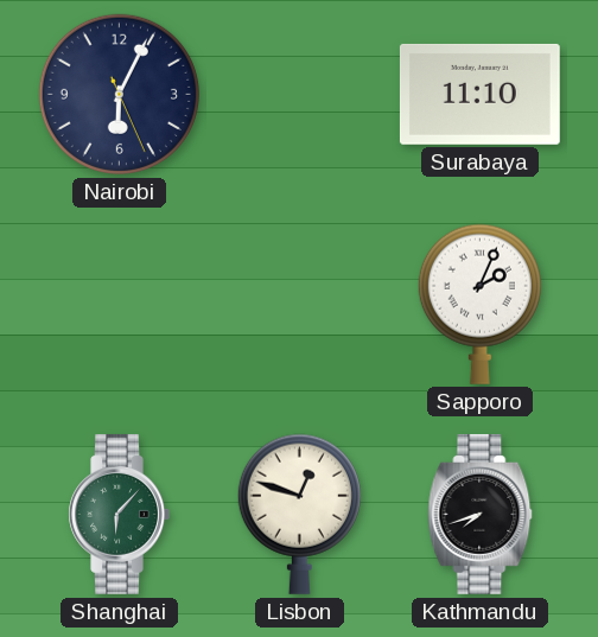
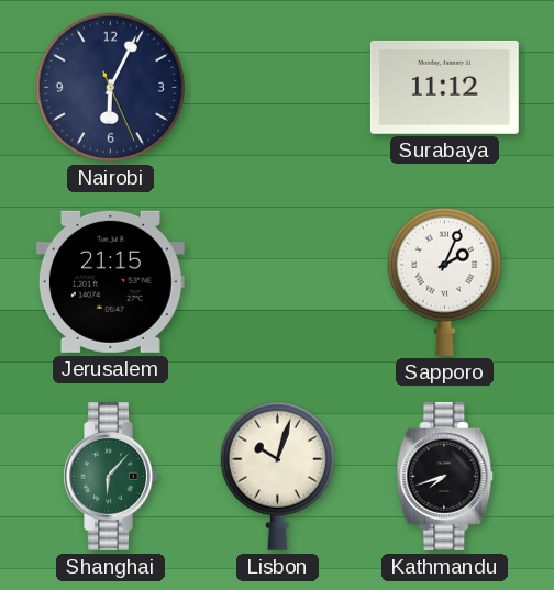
Surabaya: 11:10 -> 11:12
Jerusalem: none -> 21:15
Lisbon: 12:48 -> 10:03
